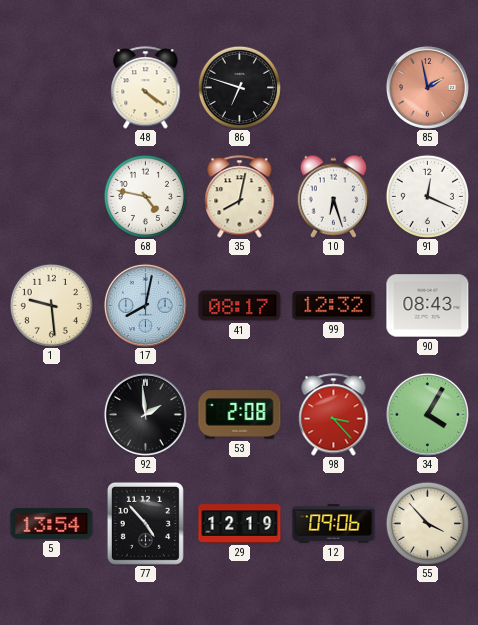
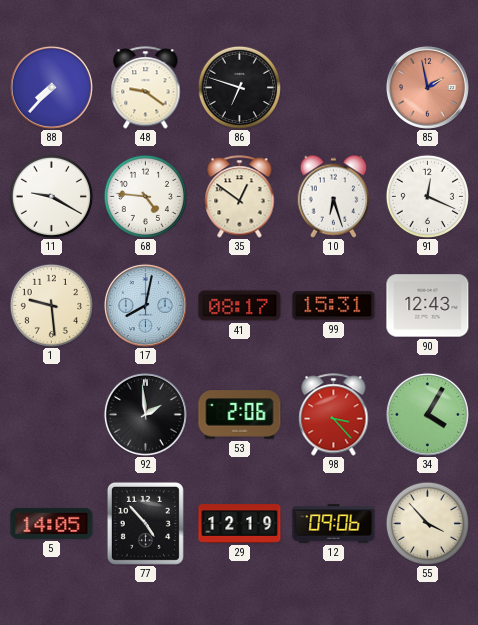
88: none -> 7:37
48: 4:21 -> 9:21
11: none -> 9:20
68: 4:47 -> 4:46
35: 8:02 -> 12:51
99: 12:32 -> 15:31
90: 08:43 -> 12:43
53: 2:08 -> 2:06
5: 13:54 -> 14:05
